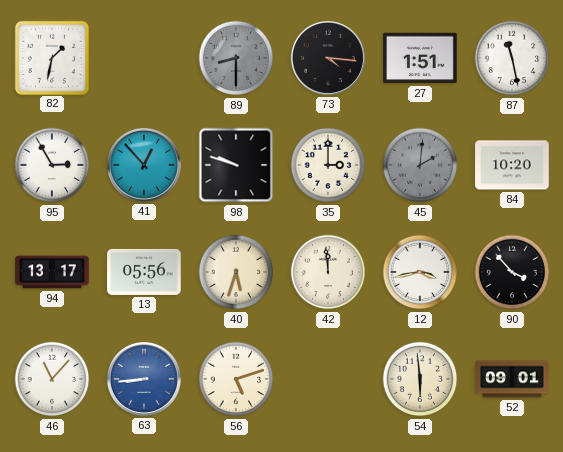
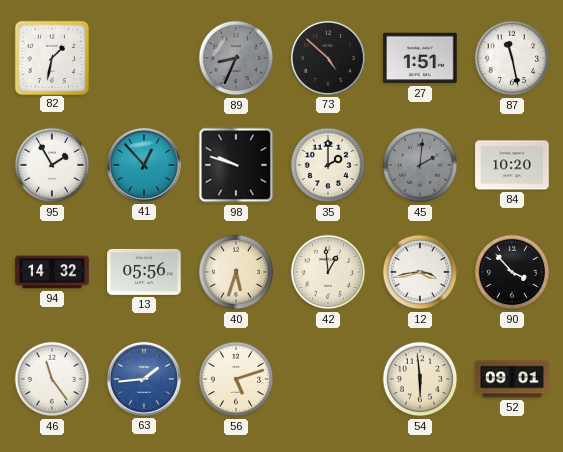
89: 8:30 -> 8:34
73: 4:16 -> 4:52
95: 2:55 -> 1:55
35: 3:00 -> 2:00
94: 13:17 -> 14:32
42: 11:59 -> 12:59
46: 11:07 -> 11:24
63: 8:44 -> 1:44
